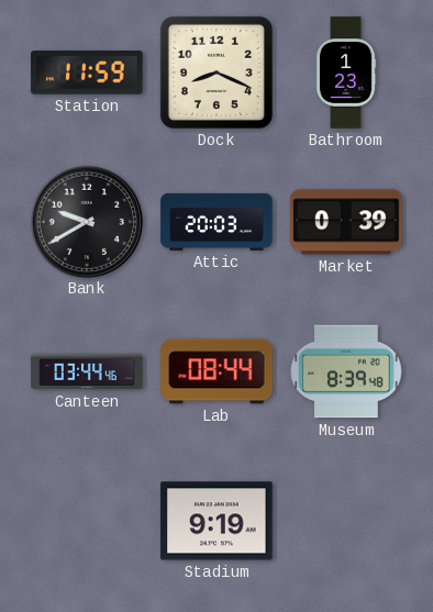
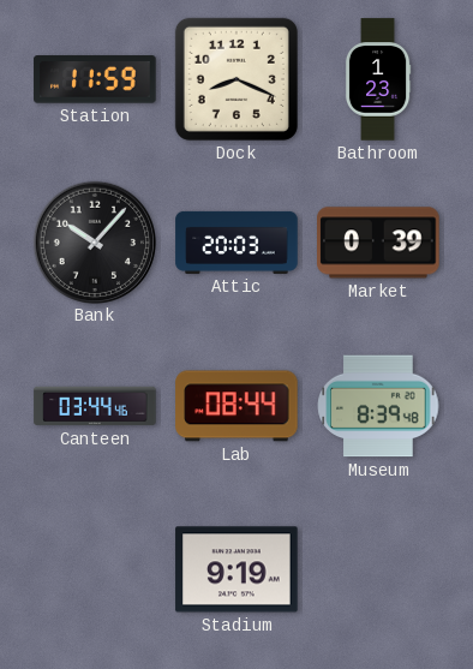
Bank: 9:40 -> 10:07
